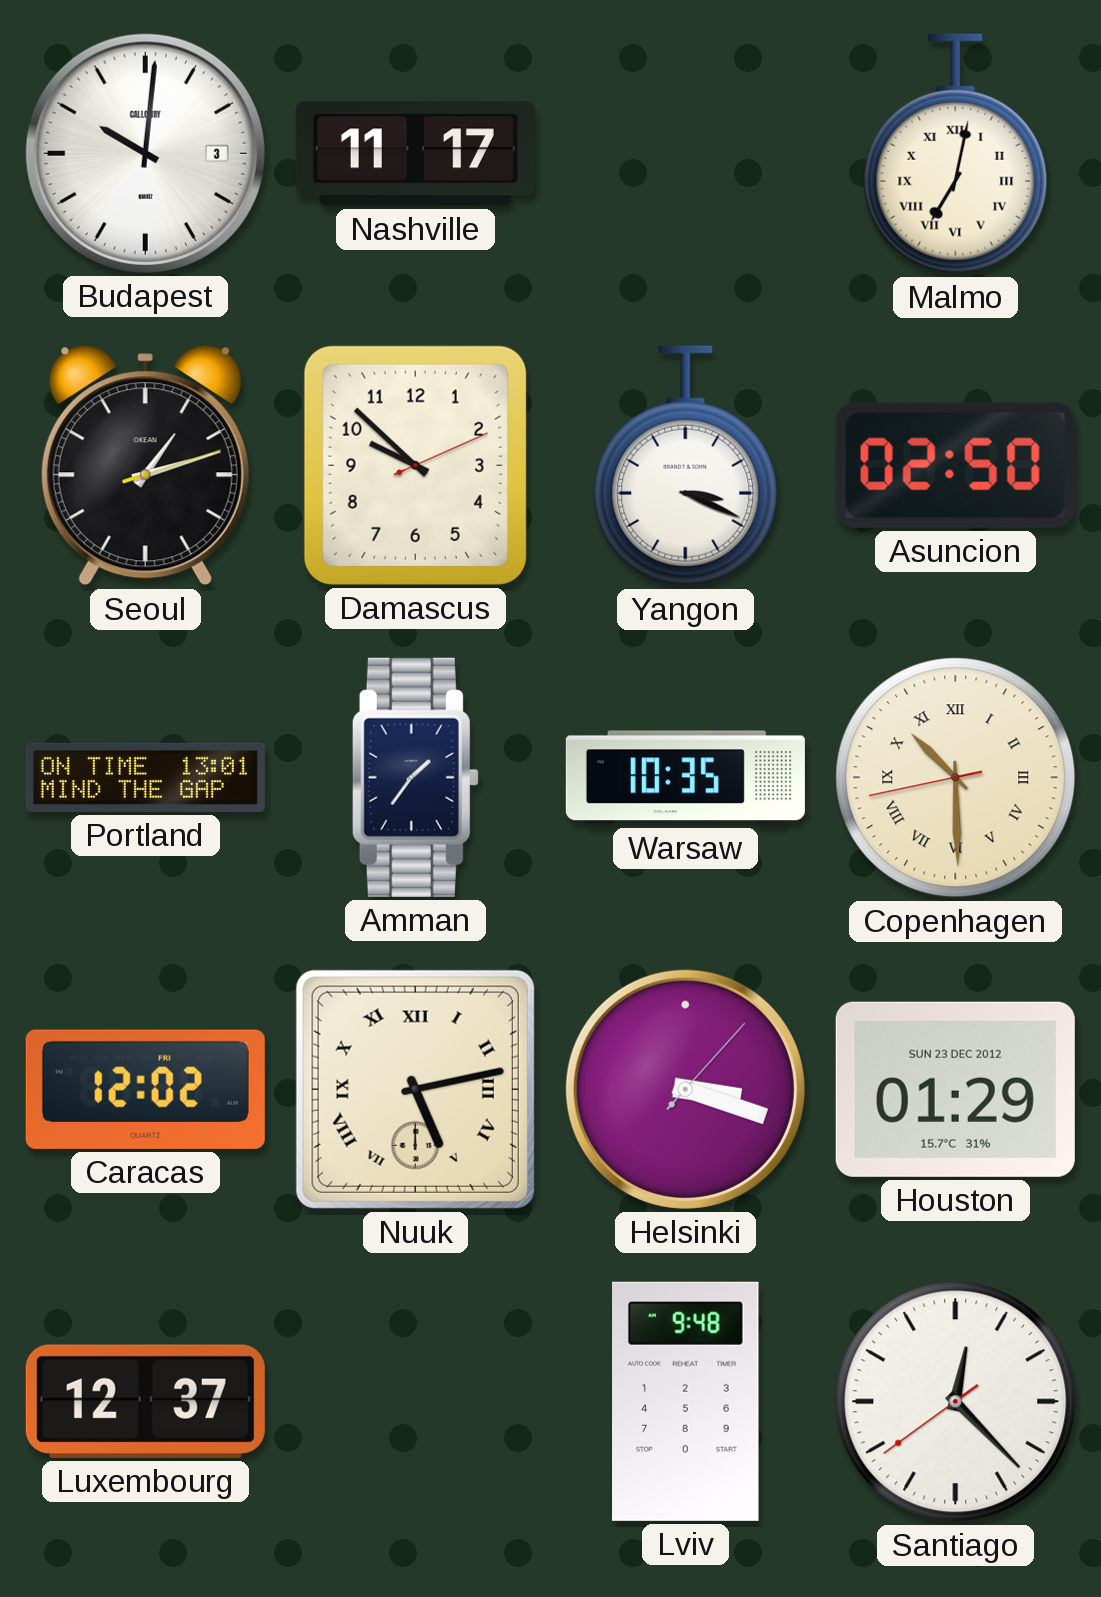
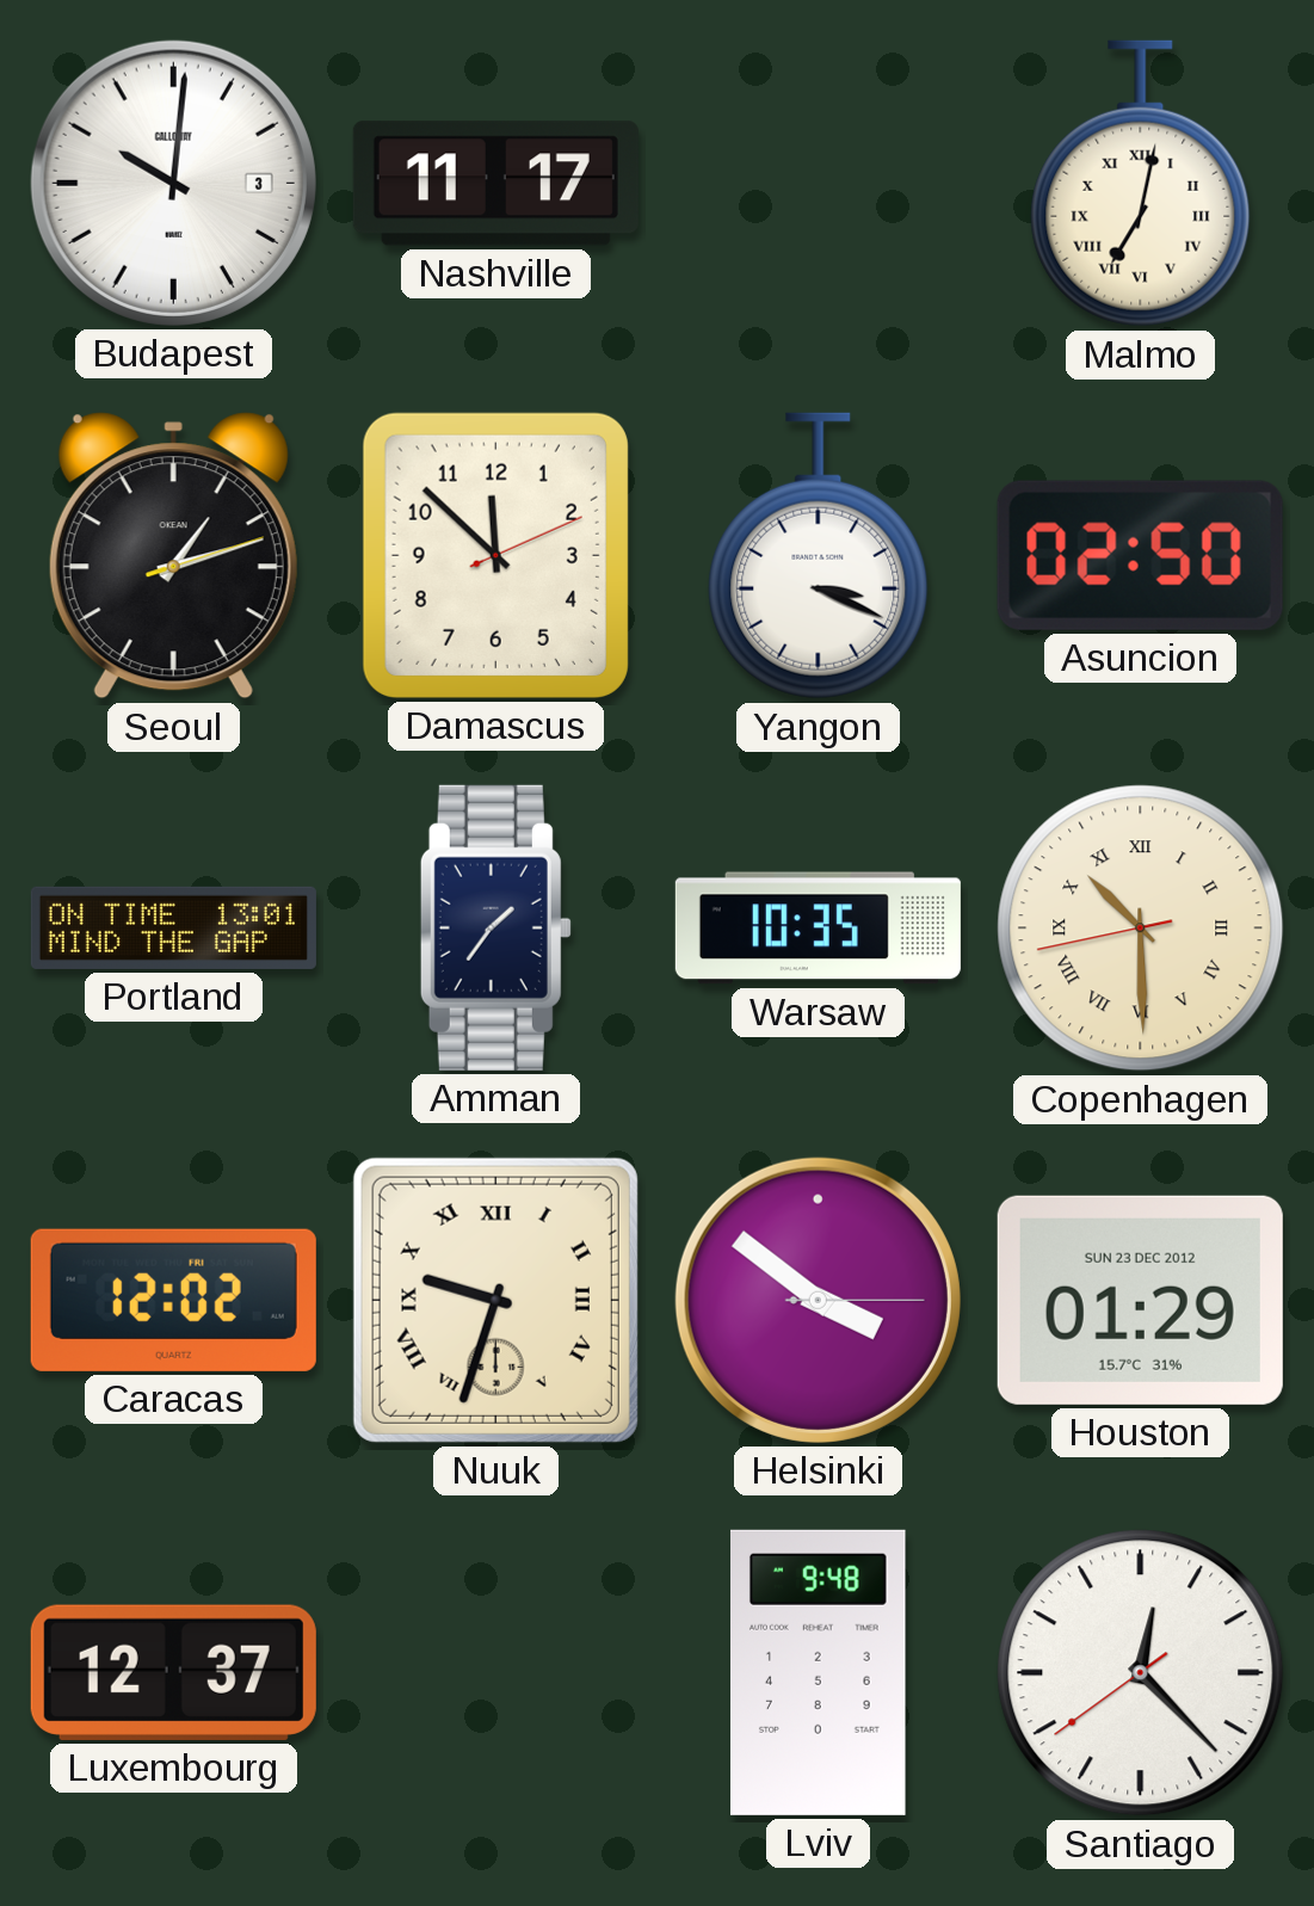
Damascus: 9:52 -> 11:52
Nuuk: 5:13 -> 9:33
Helsinki: 3:18 -> 3:51
